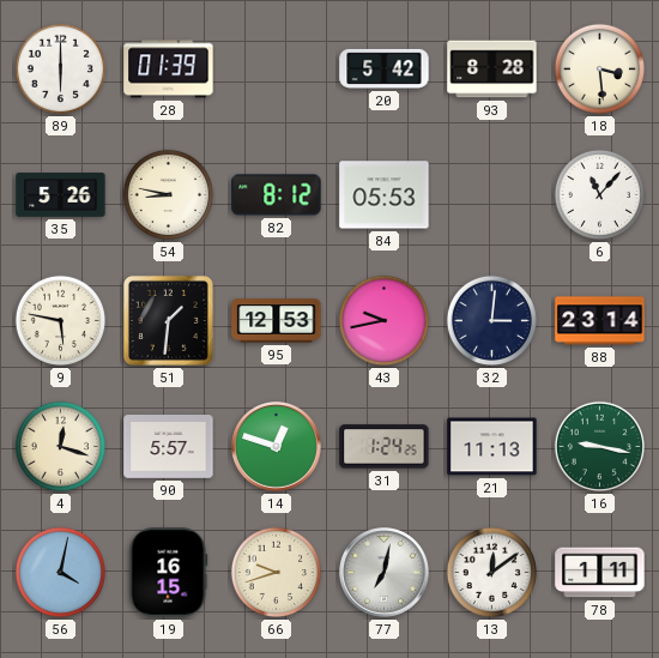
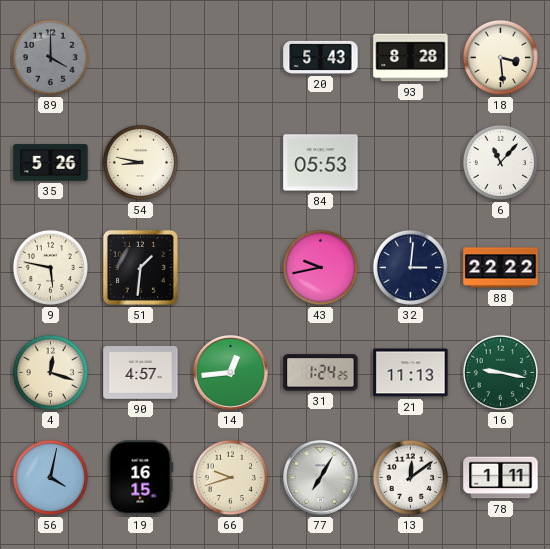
89: 6:00 -> 4:00
89 dial: white -> grey
28: 01:39 -> none
20: 5:42 -> 5:43
82: 8:12 -> none
95: 12:53 -> none
88: 23:14 -> 22:22
90: 5:57 -> 4:57
14: 12:48 -> 12:44
77: 7:02 -> 7:05
